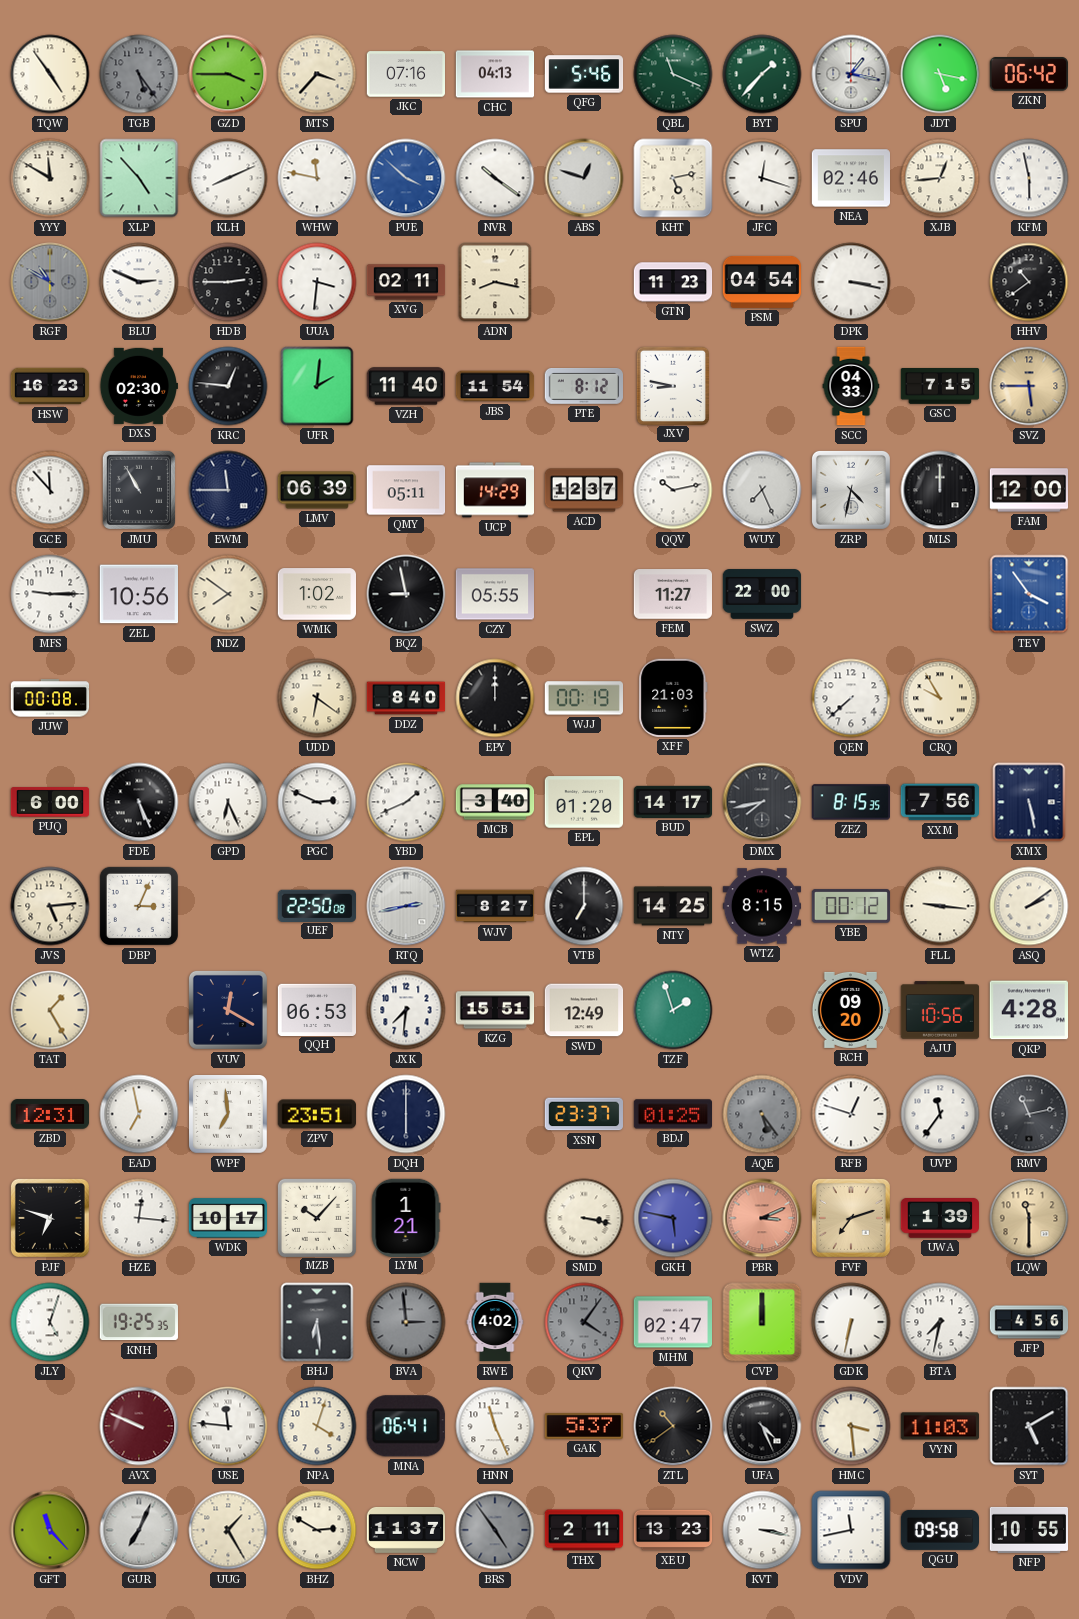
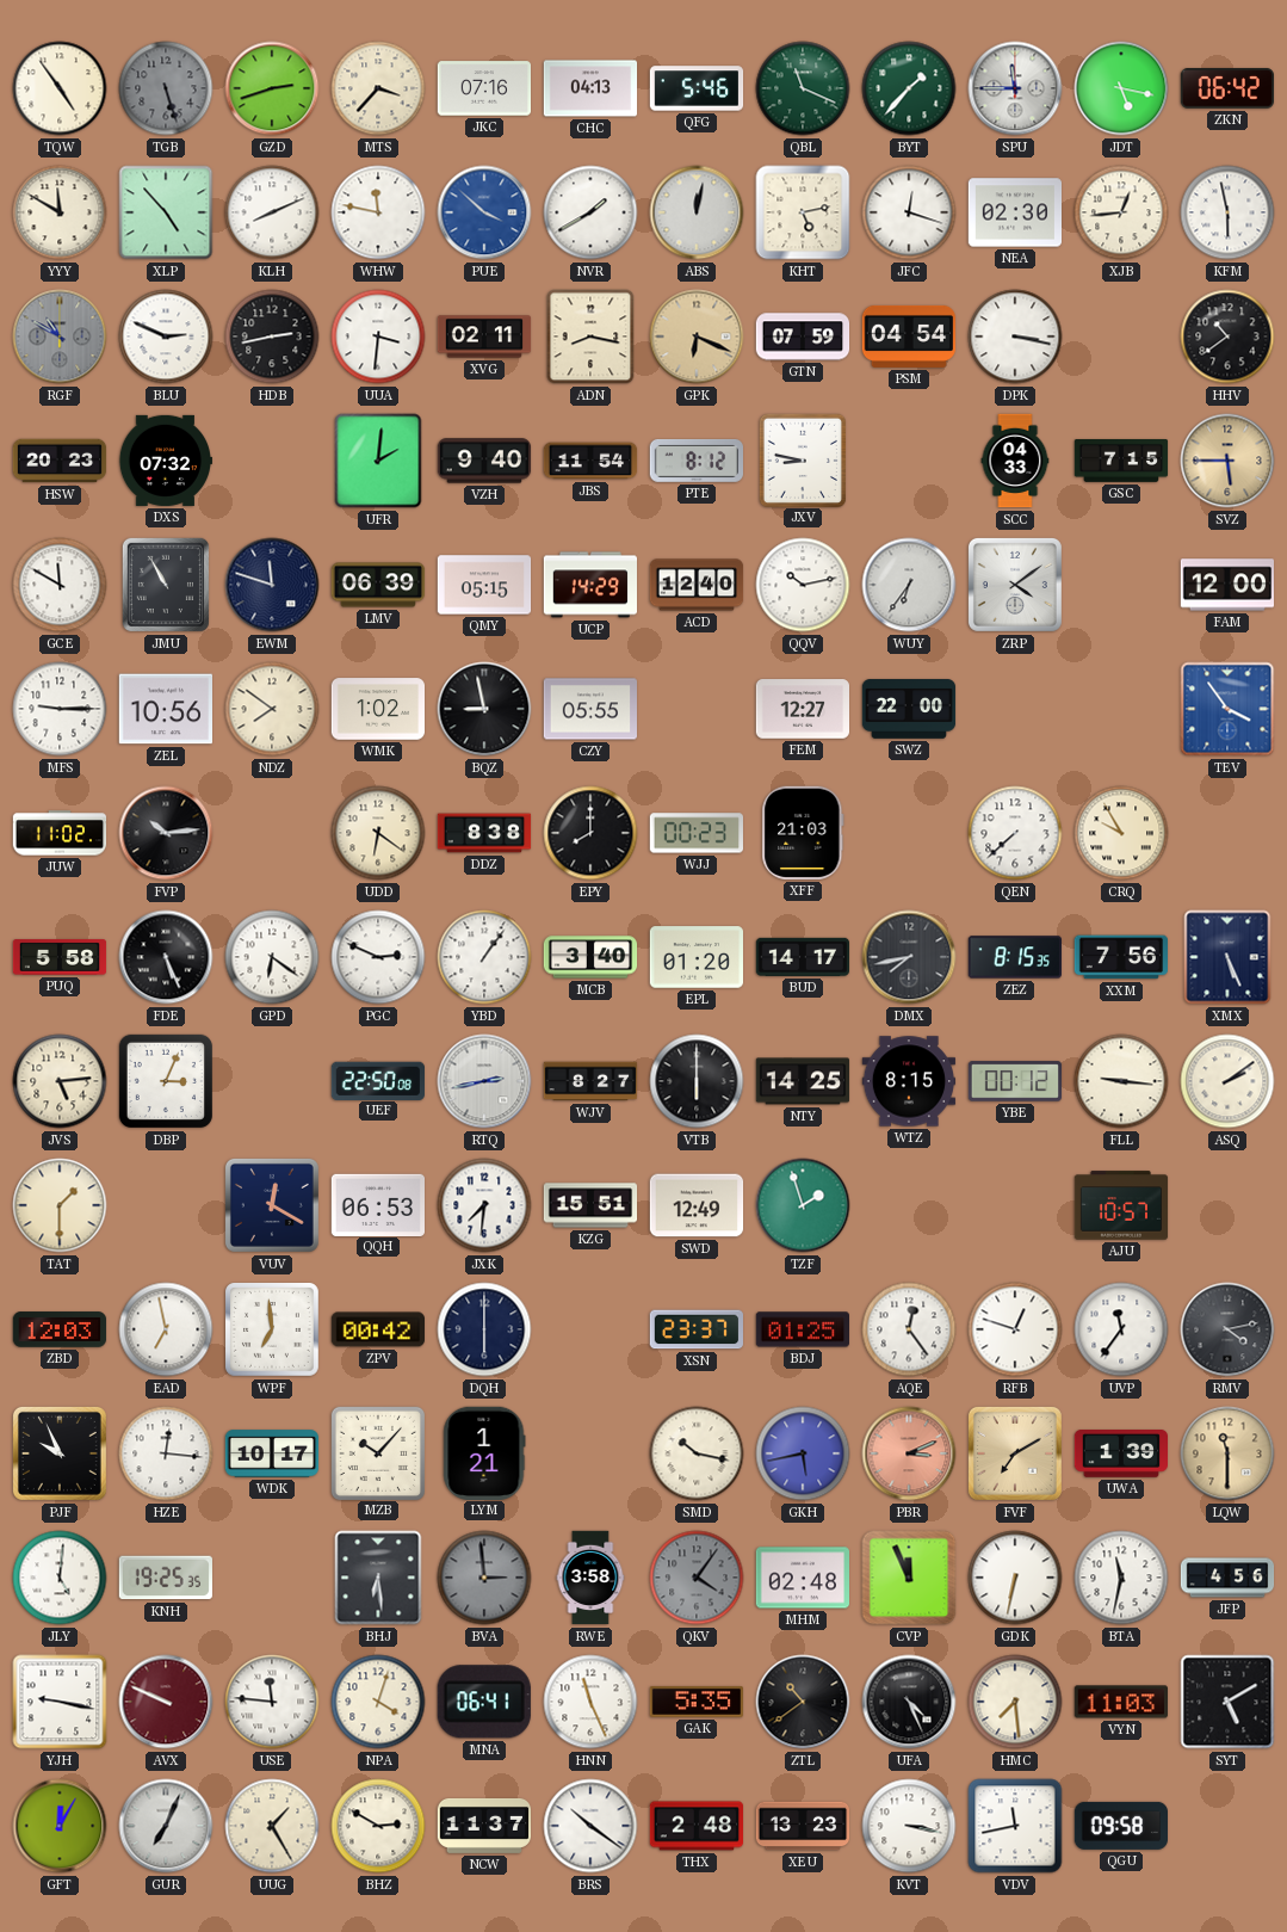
TGB: 5:24 -> 5:27
GZD: 3:45 -> 2:42
SPU: 1:17 -> 11:45
NVR: 10:21 -> 1:40
ABS: 12:48 -> 12:02
NEA: 02:46 -> 02:30
HDB: 2:45 -> 2:43
GPK: none -> 6:19
GTN: 11:23 -> 07:59
HSW: 16:23 -> 20:23
DXS: 02:30 -> 07:32
KRC: 12:46 -> none
VZH: 11:40 -> 9:40
GCE: 11:53 -> 11:50
EWM: 11:45 -> 11:48
QMY: 05:11 -> 05:15
ACD: 12:37 -> 12:40
WUY: 7:26 -> 6:36
ZRP: 4:32 -> 4:09
MLS: 12:00 -> none
FEM: 11:27 -> 12:27
JUW: 00:08 -> 11:02
FVP: none -> 10:14
DDZ: 8:40 -> 8:38
EPY: 12:00 -> 8:00
WJJ: 00:19 -> 00:23
PUQ: 6:00 -> 5:58
GPD: 6:26 -> 6:21
YBD: 1:41 -> 1:06
XMX: 5:28 -> 5:26
VTB: 7:00 -> 6:00
TAT: 1:25 -> 1:30
RCH: 09:20 -> none
AJU: 10:56 -> 10:57
QKP: 4:28 -> none
ZBD: 12:31 -> 12:03
ZPV: 23:51 -> 00:42
AQE: 5:24 -> 12:24
AQE dial: grey -> white
RMV: 11:13 -> 4:13
PJF: 6:48 -> 9:56
SMD: 3:17 -> 10:17
GKH: 5:47 -> 5:43
FVF: 7:12 -> 7:10
JLY: 5:03 -> 5:01
RWE: 4:02 -> 3:58
MHM: 02:47 -> 02:48
CVP: 12:00 -> 11:56
BTA: 7:32 -> 11:32
YJH: none -> 9:17
GAK: 5:37 -> 5:35
HMC: 3:29 -> 7:29
GFT: 11:23 -> 12:05
BRS: 4:54 -> 10:21
BRS dial: grey -> white
THX: 2:11 -> 2:48
NFP: 10:55 -> none
